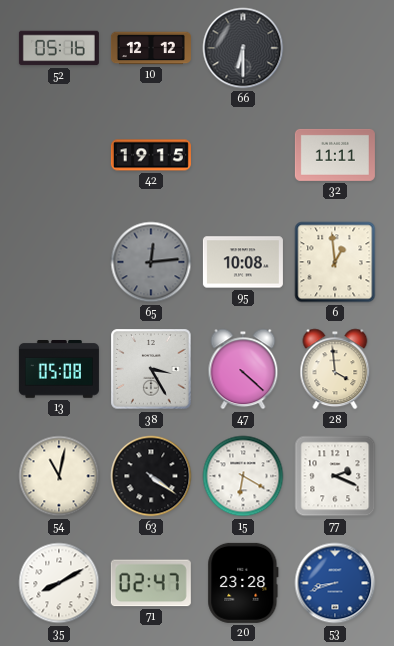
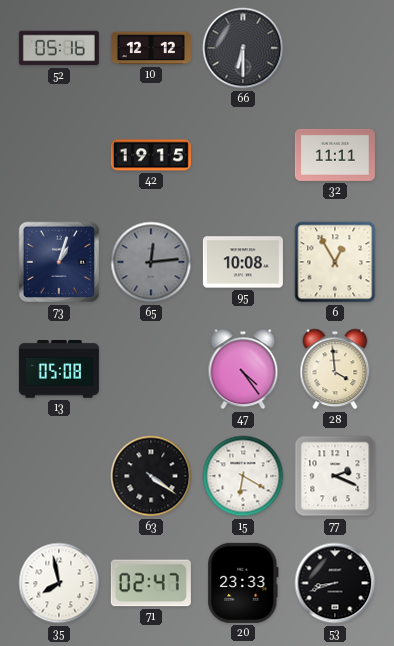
73: none -> 1:03
6: 12:59 -> 12:55
38: 3:25 -> none
47: 4:22 -> 4:24
54: 11:02 -> none
35: 8:10 -> 7:58
20: 23:28 -> 23:33
53 dial: blue -> black
